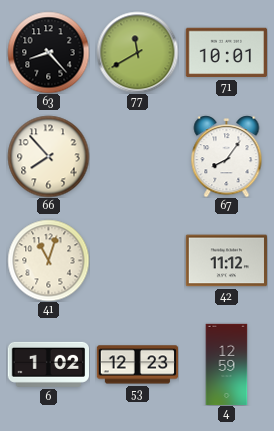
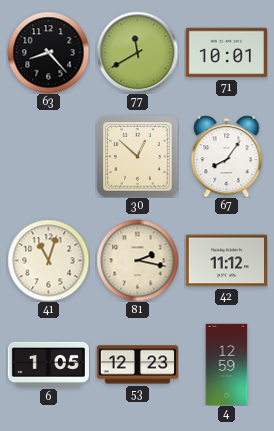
66: 7:53 -> none
30: none -> 12:52
81: none -> 2:17
6: 1:02 -> 1:05
